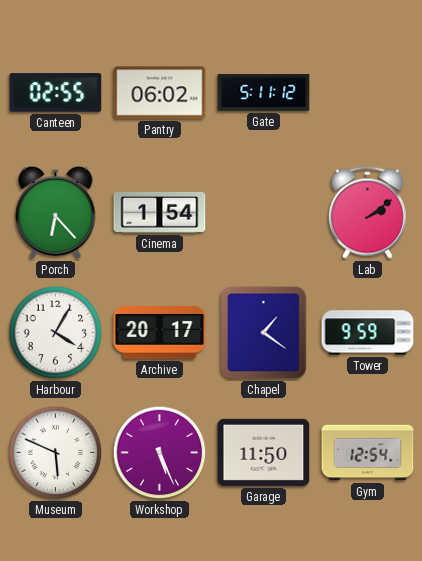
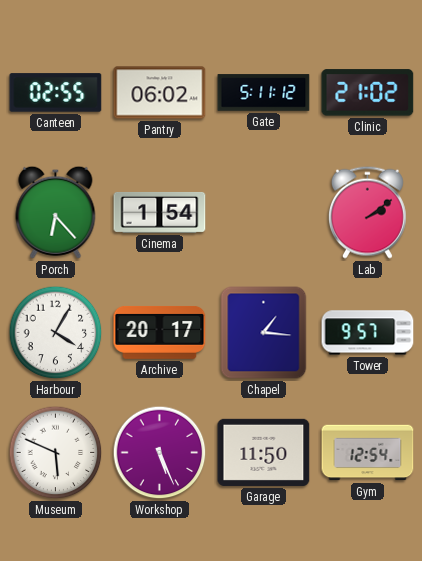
Clinic: none -> 21:02
Chapel: 1:21 -> 1:16
Tower: 9:59 -> 9:57
